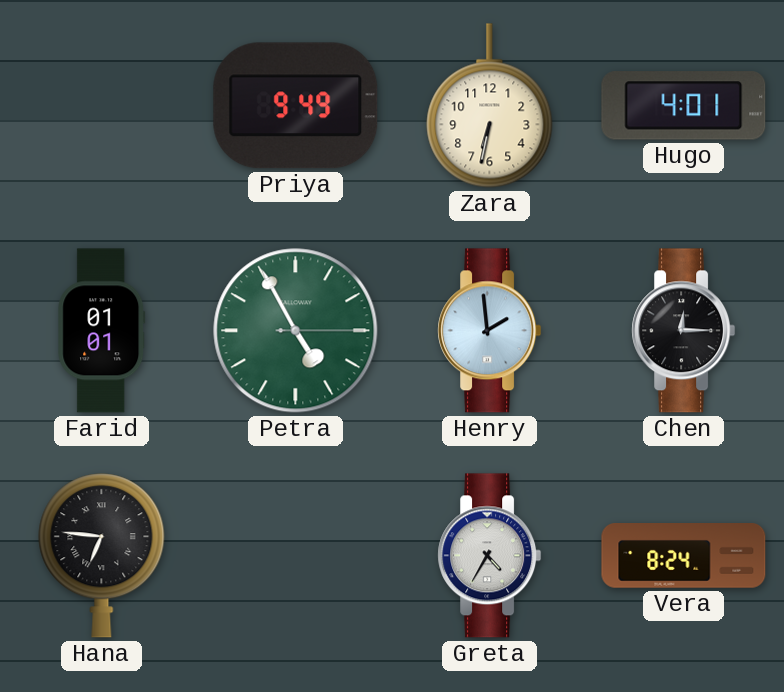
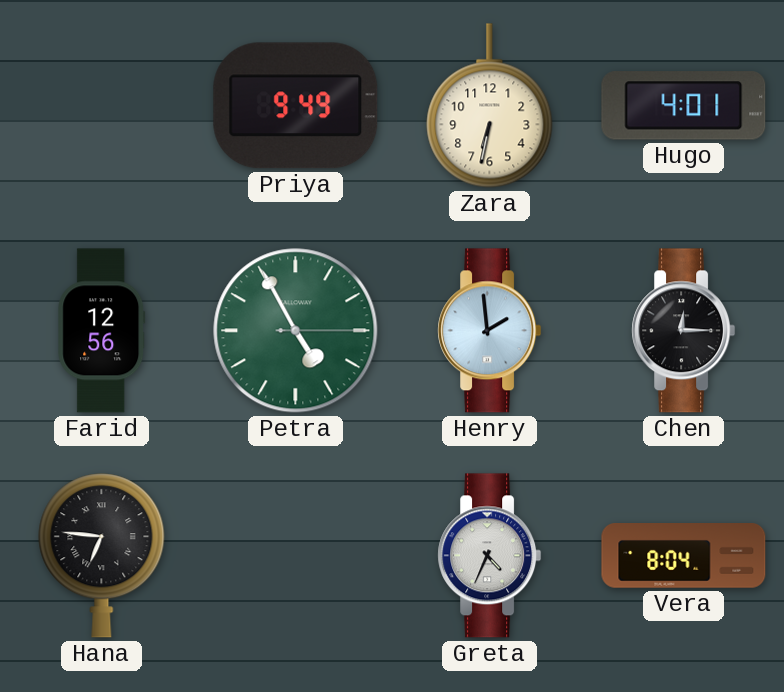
Farid: 01:01 -> 12:56
Greta: 4:35 -> 4:34
Vera: 8:24 -> 8:04
